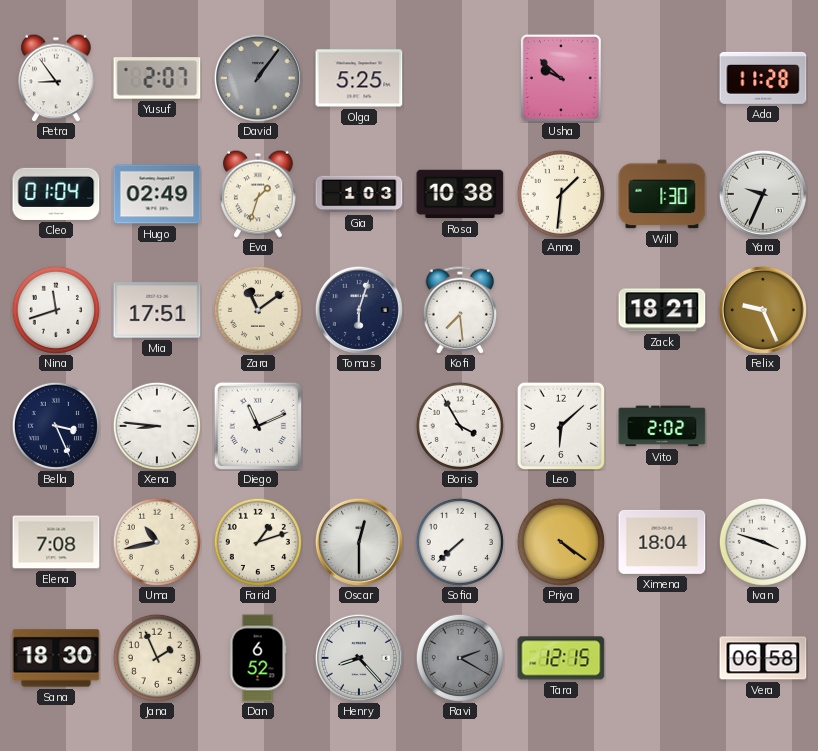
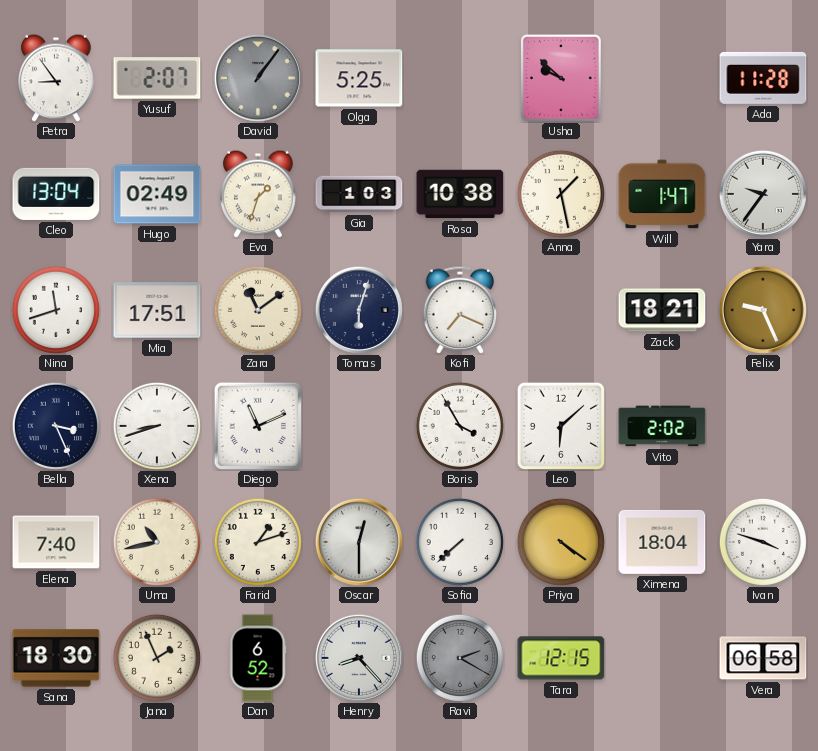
Cleo: 01:04 -> 13:04
Anna: 1:31 -> 1:28
Will: 1:30 -> 1:47
Yara: 9:34 -> 9:36
Kofi: 7:29 -> 7:19
Xena: 8:46 -> 8:42
Elena: 7:08 -> 7:40
